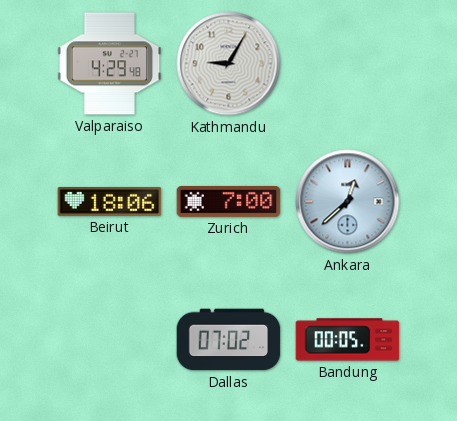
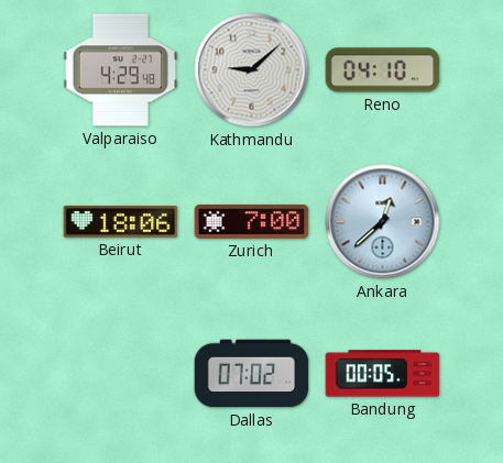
Kathmandu: 9:05 -> 9:08
Reno: none -> 04:10
